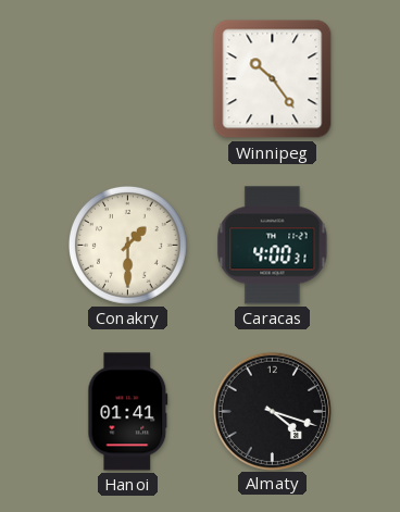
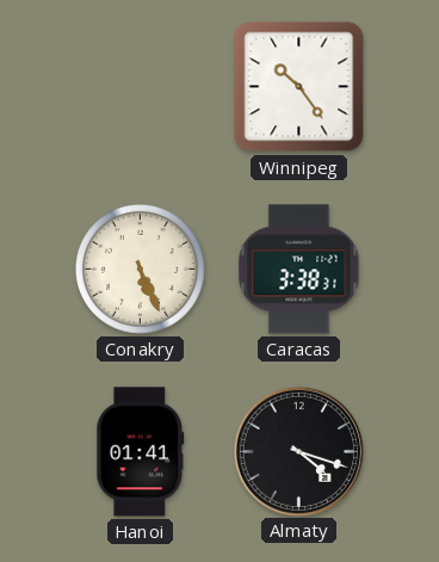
Conakry: 1:30 -> 5:26
Caracas: 4:00 -> 3:38
